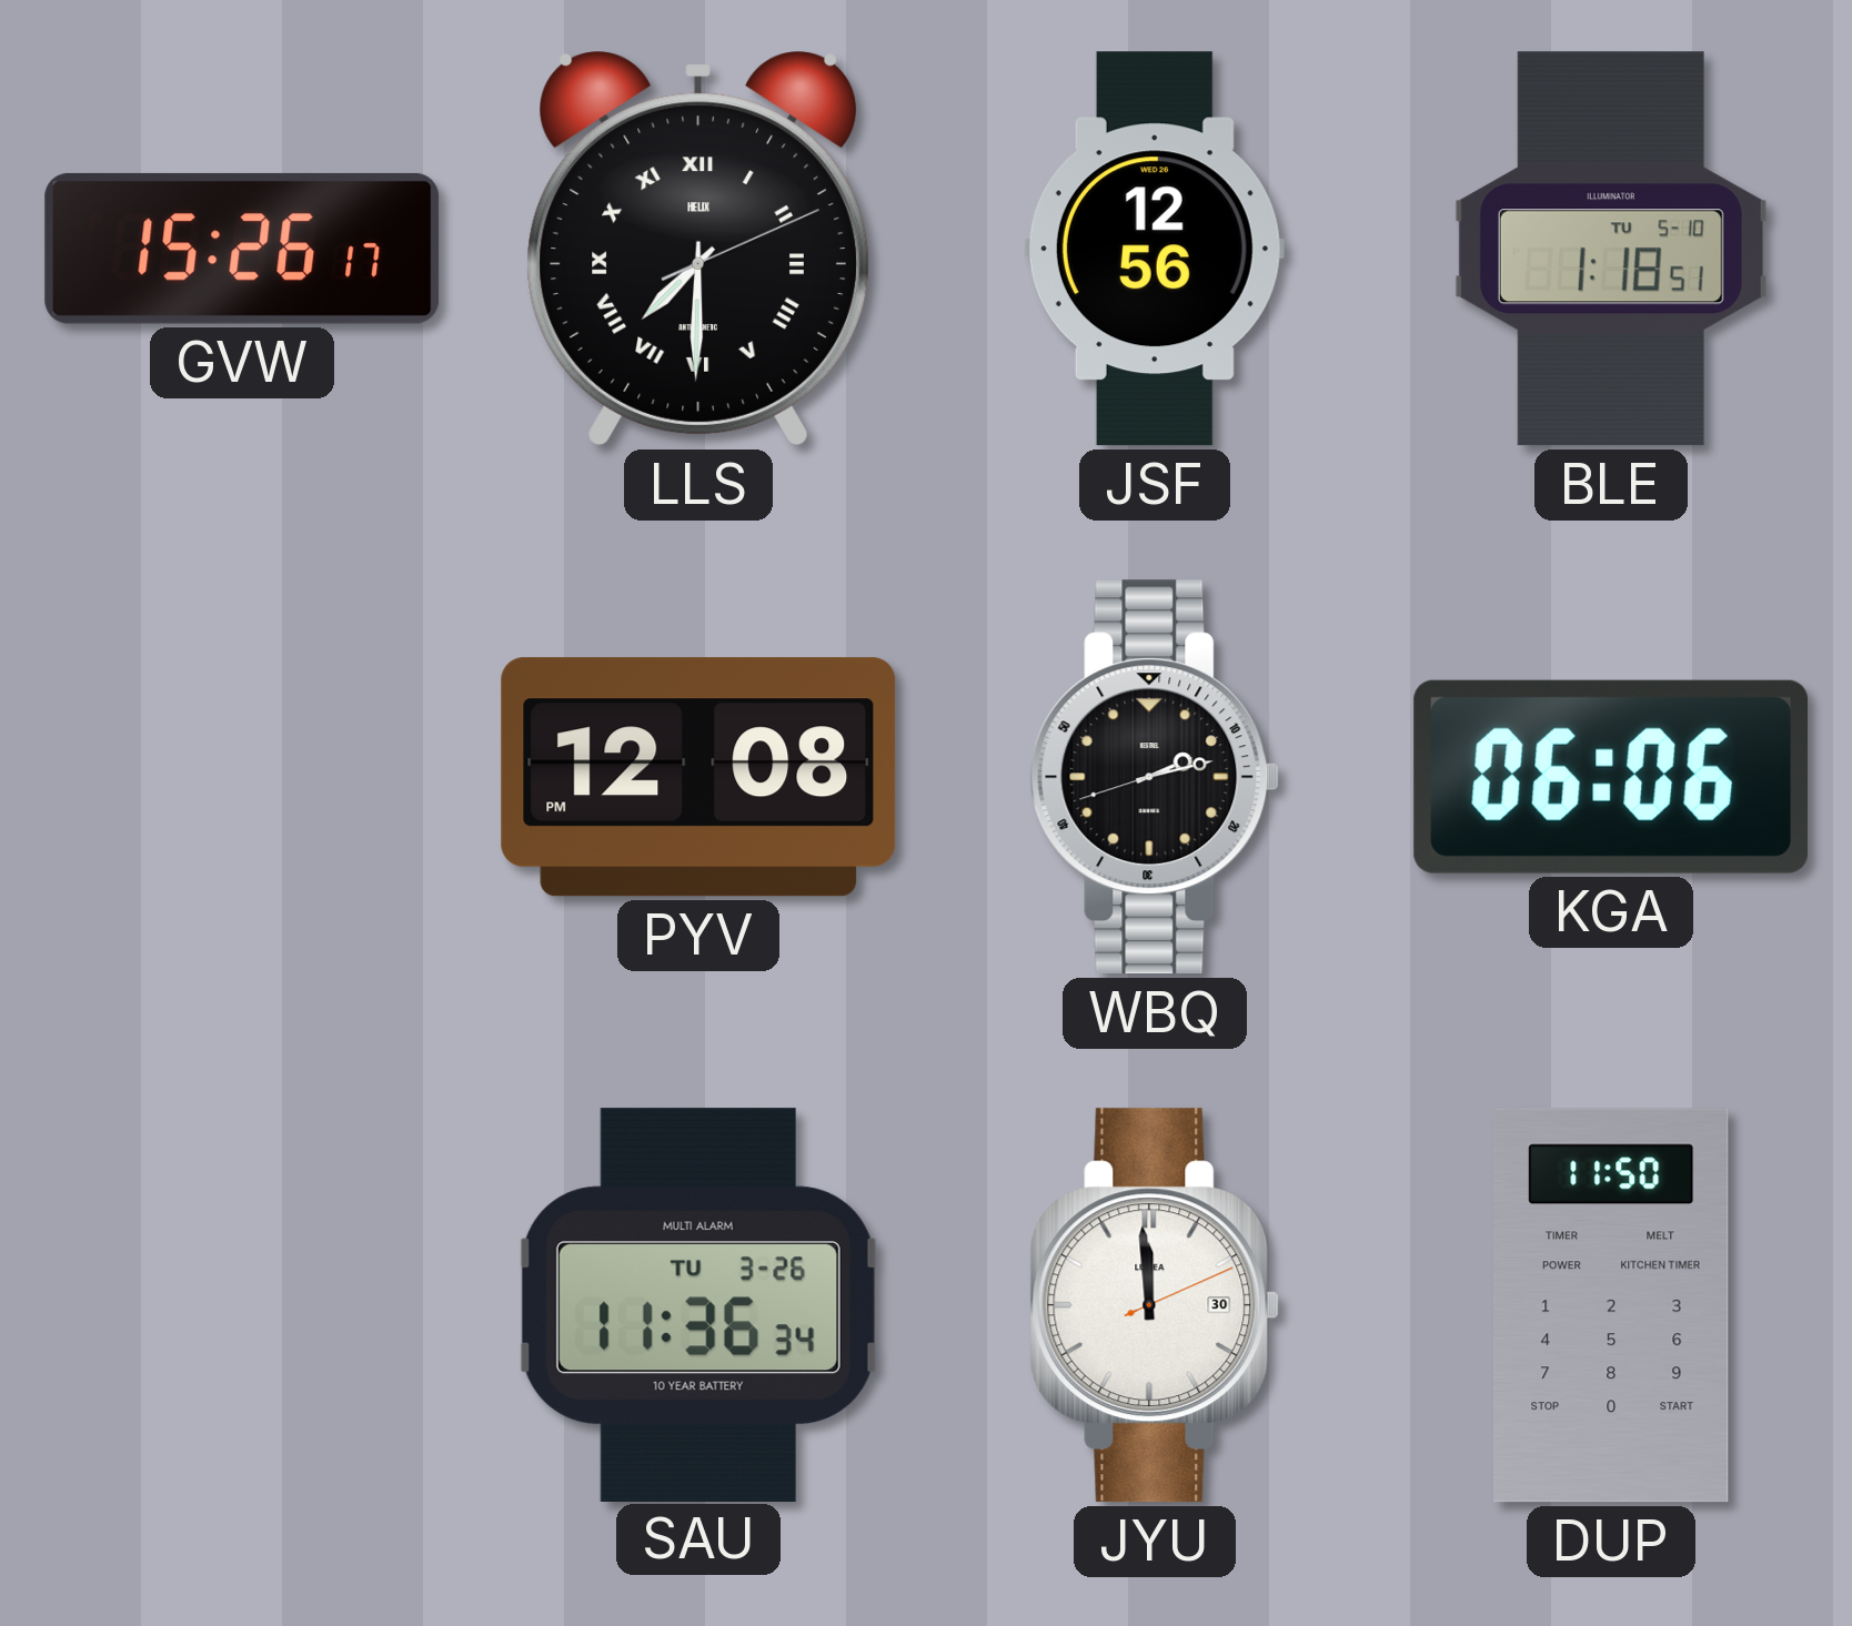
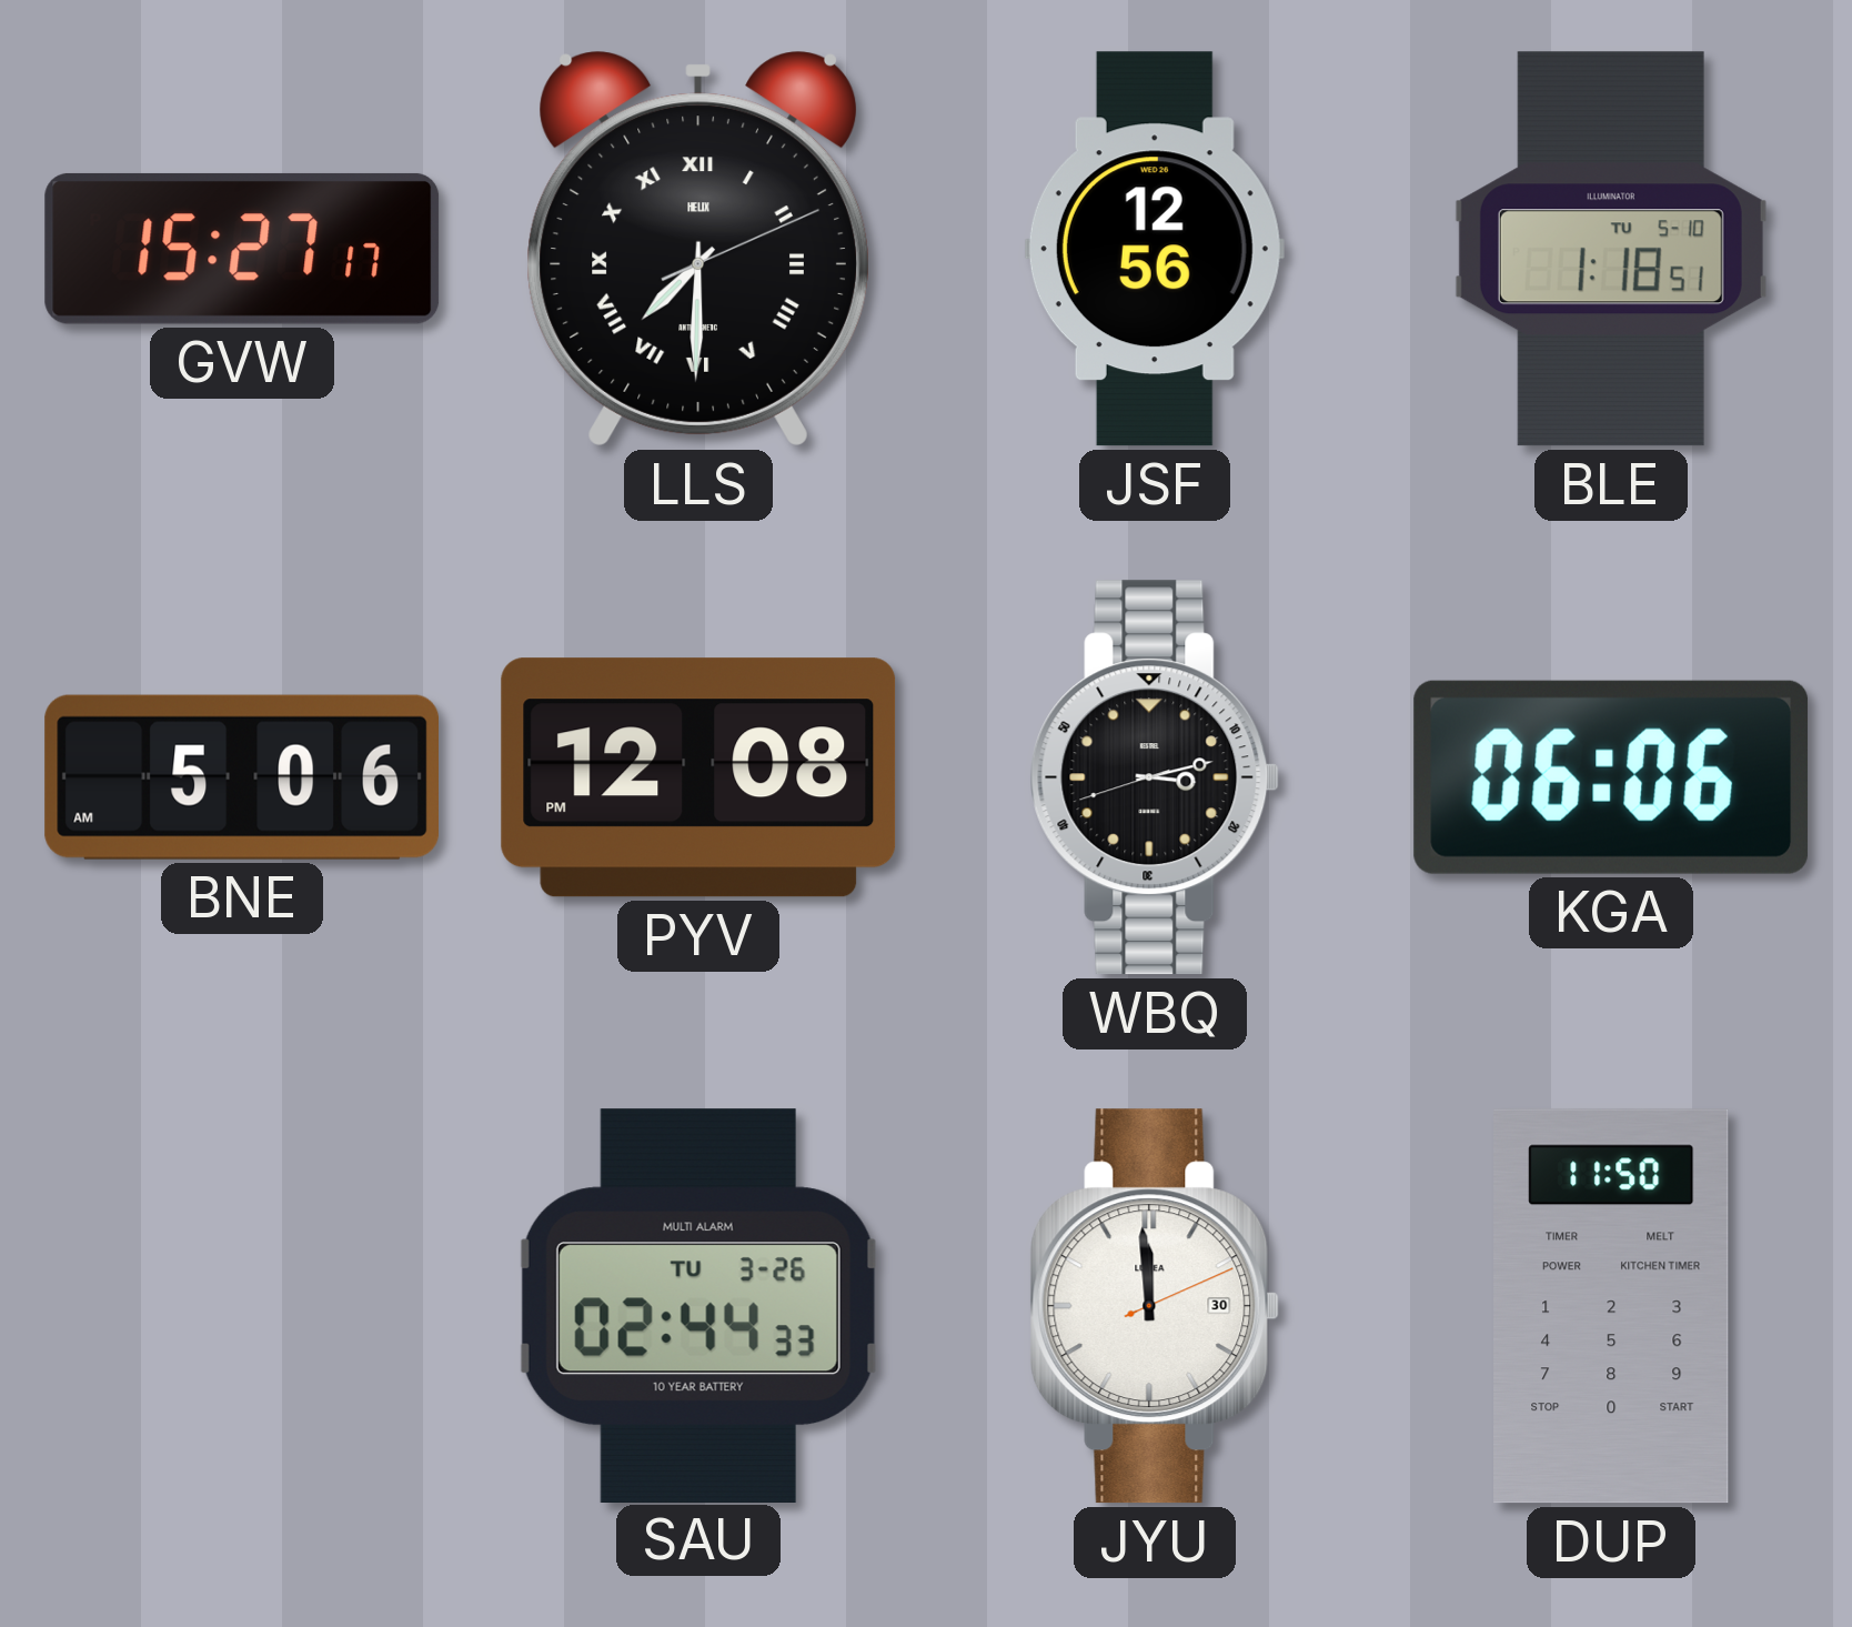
GVW: 15:26 -> 15:27
BNE: none -> 5:06
WBQ: 2:12 -> 3:12
SAU: 11:36 -> 02:44
